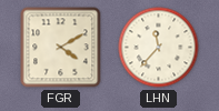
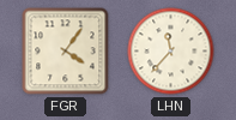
FGR: 4:10 -> 4:06
